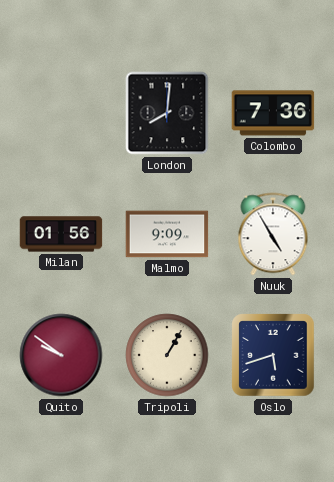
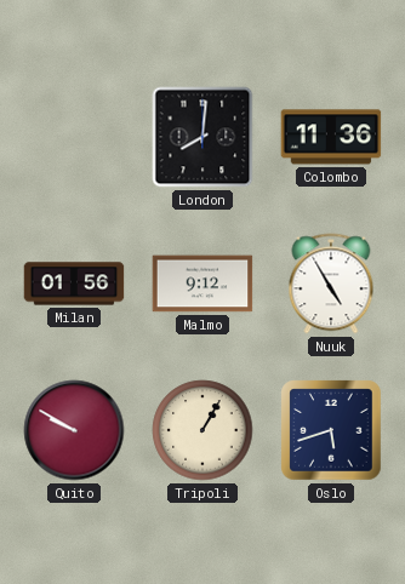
Colombo: 7:36 -> 11:36
Malmo: 9:09 -> 9:12
Quito: 9:51 -> 9:50
